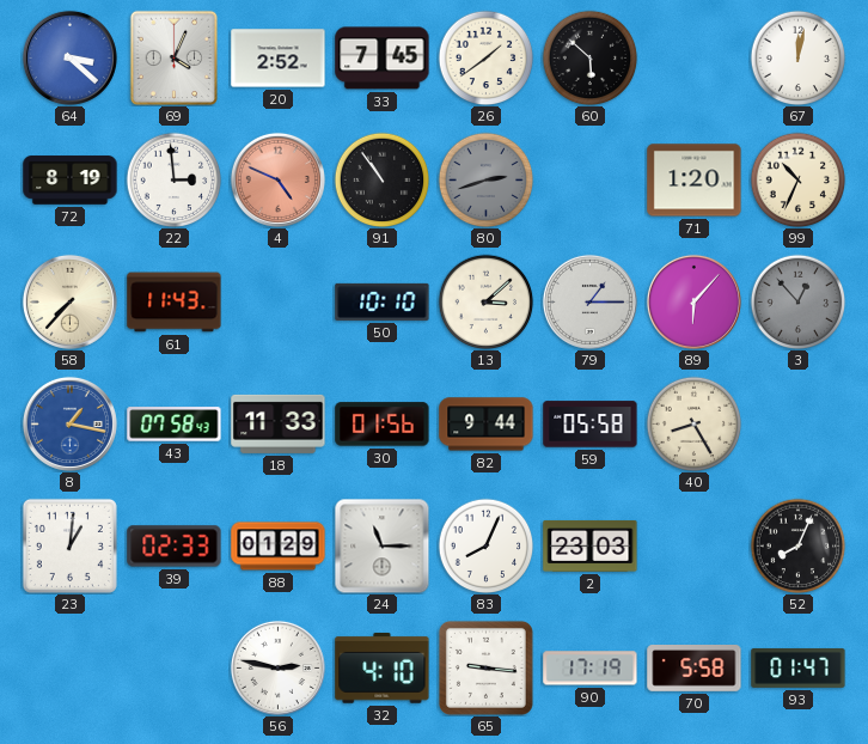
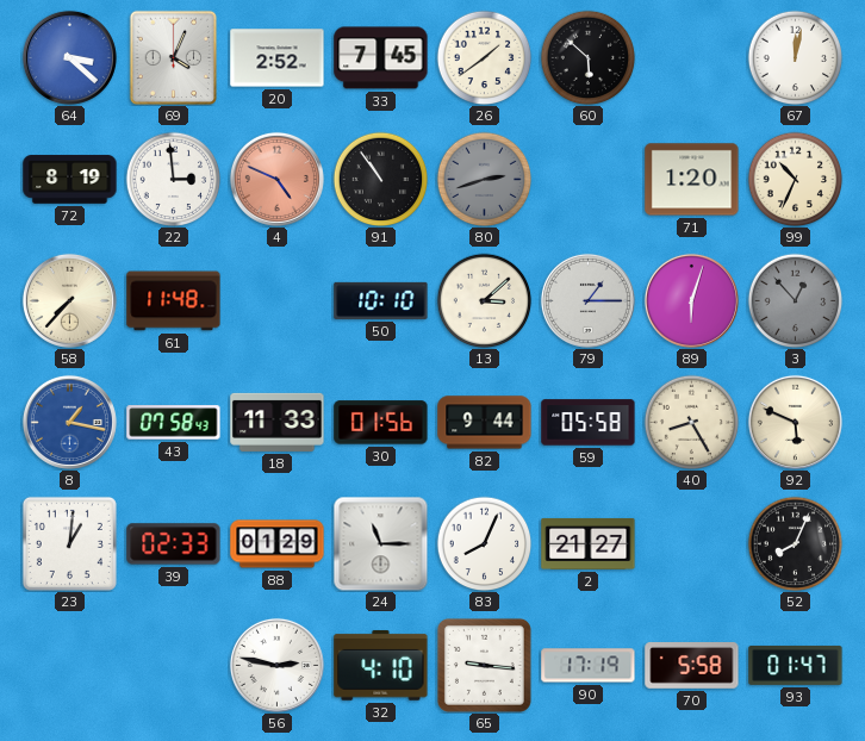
61: 11:43 -> 11:48
89: 6:07 -> 6:03
92: none -> 5:49
2: 23:03 -> 21:27
